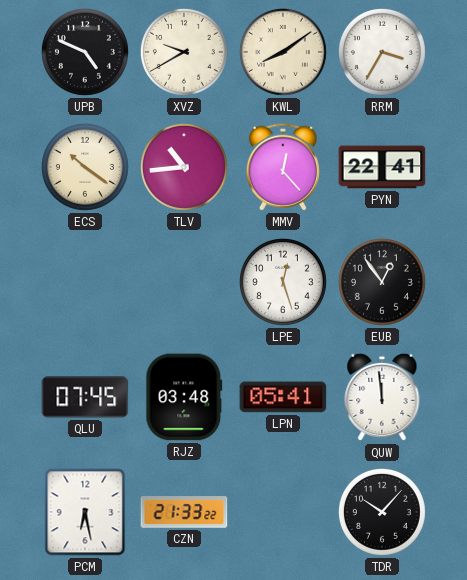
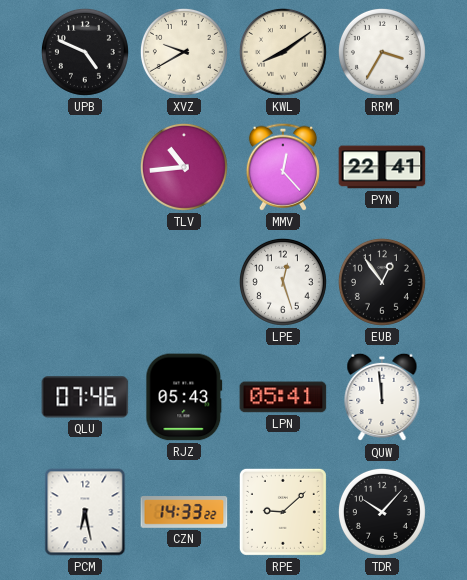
ECS: 10:21 -> none
QLU: 07:45 -> 07:46
RJZ: 03:48 -> 05:43
CZN: 21:33 -> 14:33
RPE: none -> 9:08
